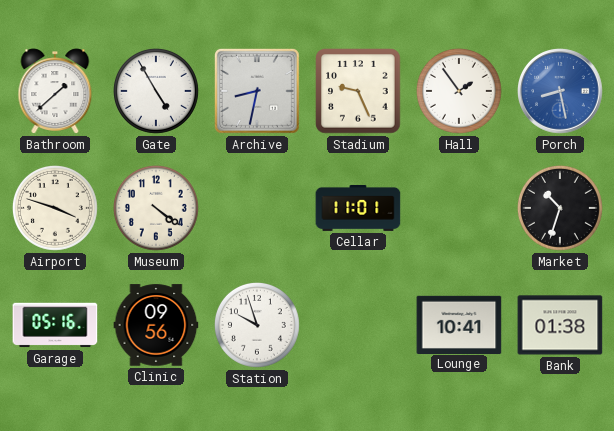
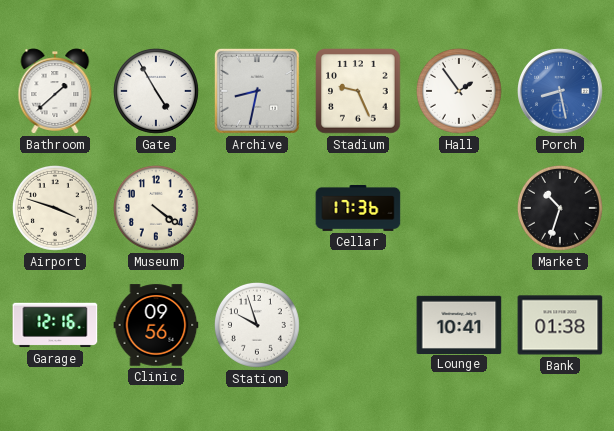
Cellar: 11:01 -> 17:36
Garage: 05:16 -> 12:16
